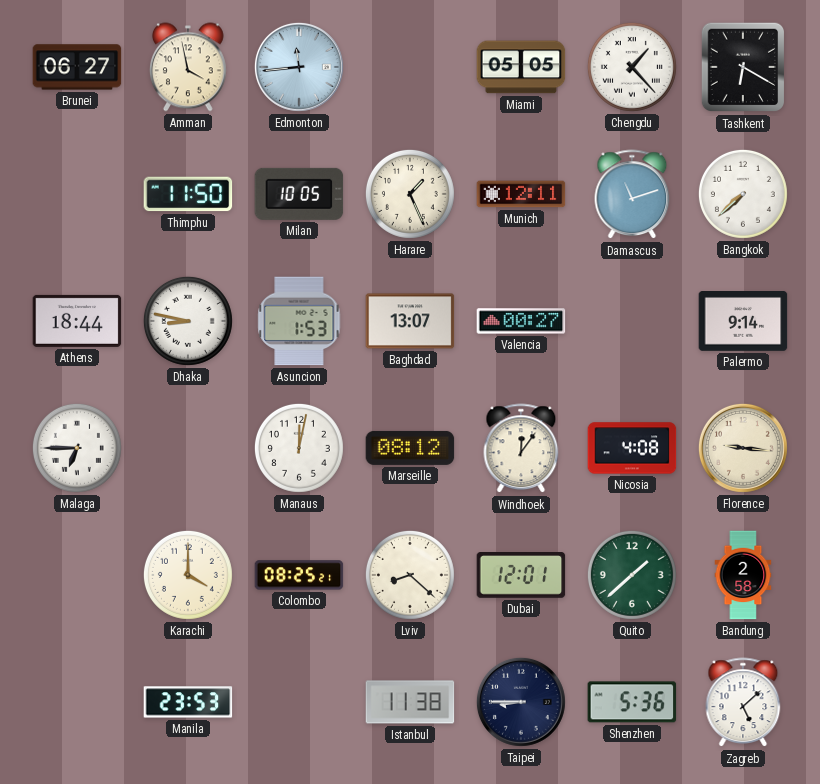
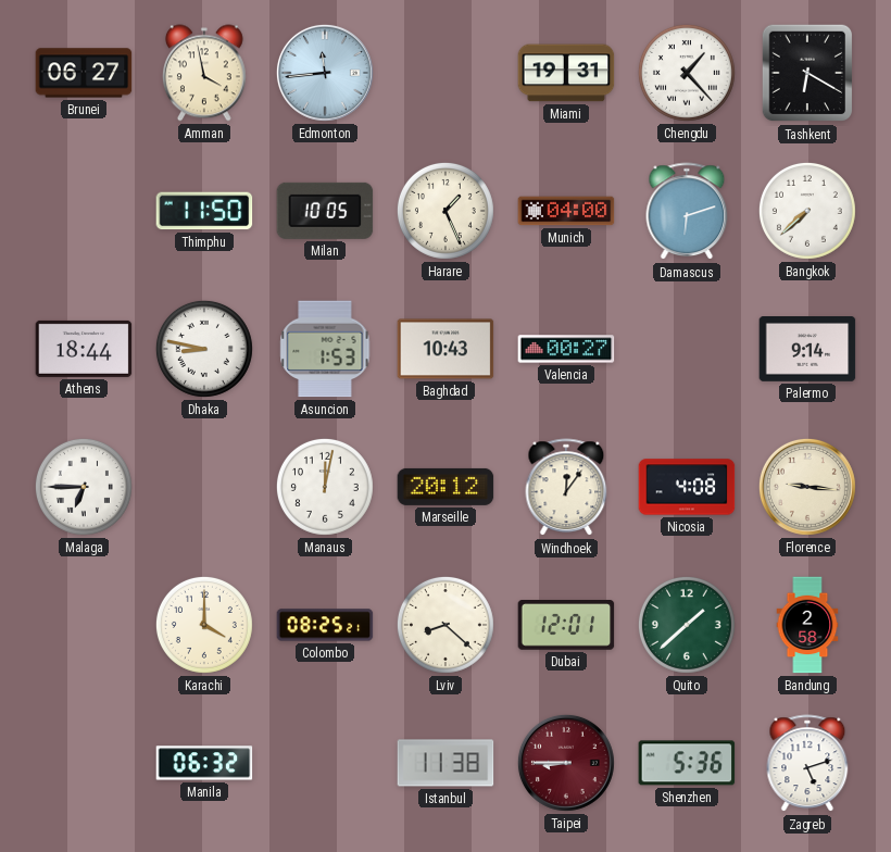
Miami: 05:05 -> 19:31
Munich: 12:11 -> 04:00
Damascus: 11:12 -> 6:12
Baghdad: 13:07 -> 10:43
Marseille: 08:12 -> 20:12
Manila: 23:53 -> 06:32
Taipei dial: navy -> burgundy
Zagreb: 5:08 -> 5:12
